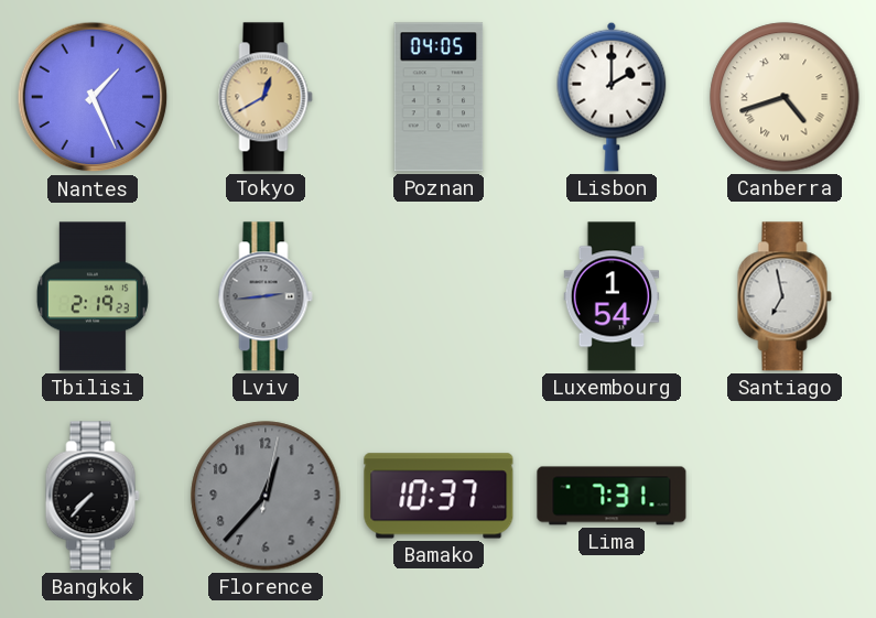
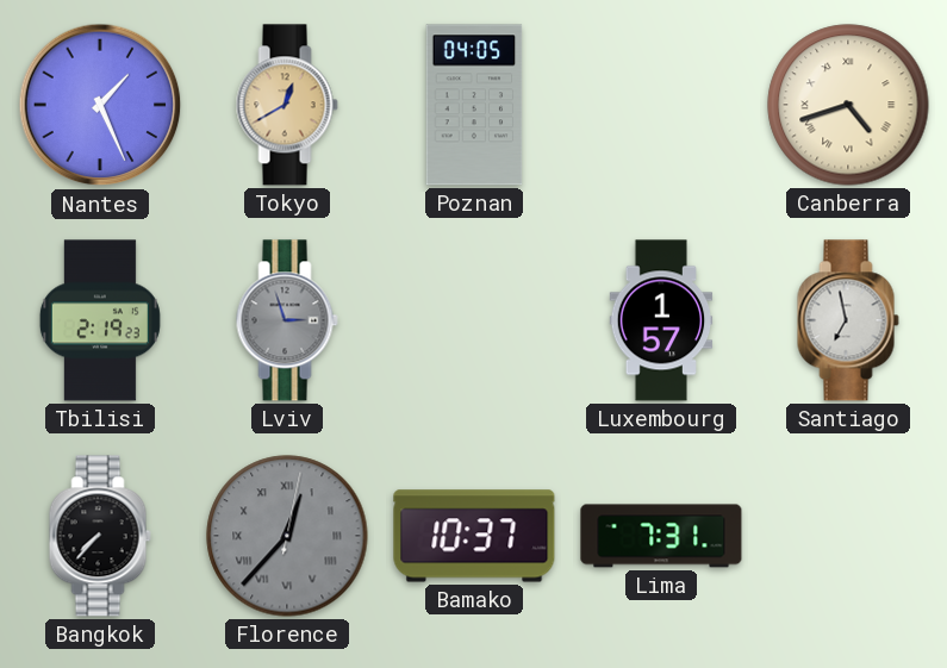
Lisbon: 2:00 -> none
Lviv: 2:44 -> 2:57
Luxembourg: 1:54 -> 1:57
Florence numerals: Arabic -> Roman
